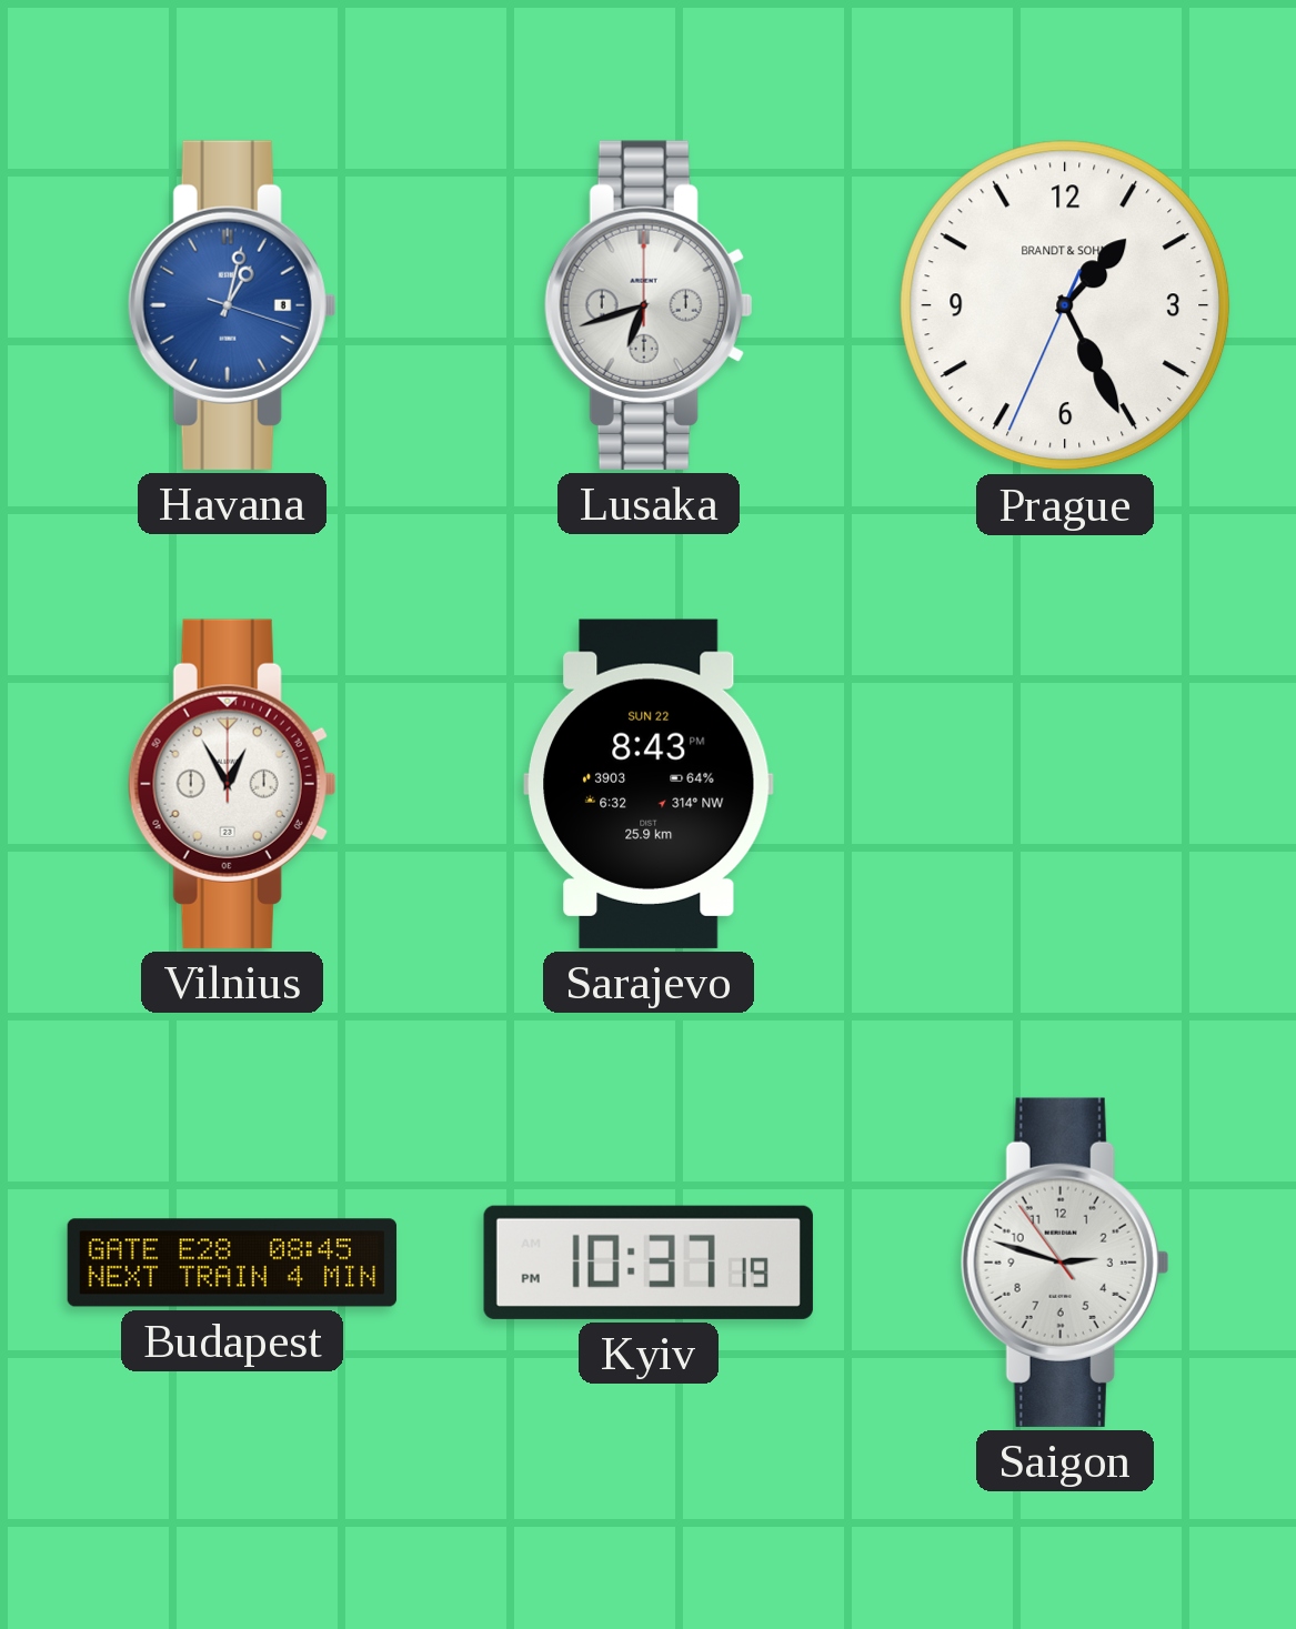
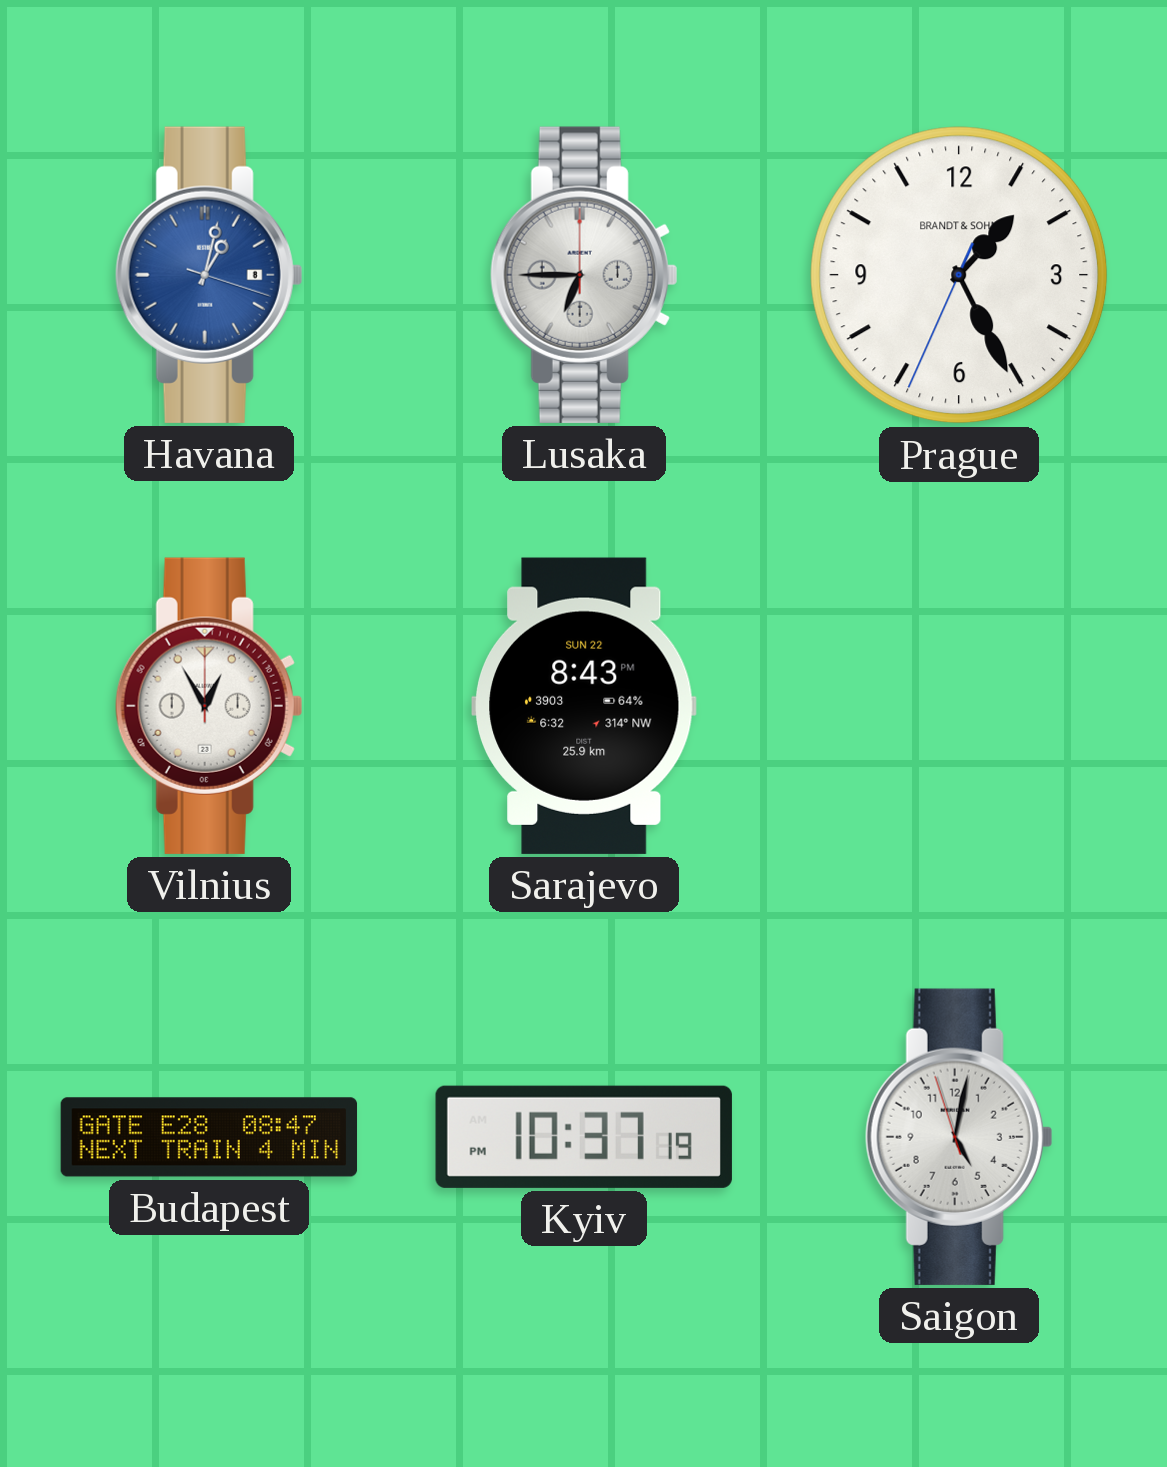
Lusaka: 6:42 -> 6:45
Budapest: 08:45 -> 08:47
Saigon: 2:47 -> 5:01
